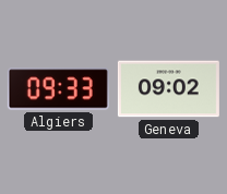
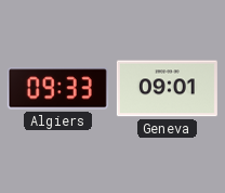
Geneva: 09:02 -> 09:01
